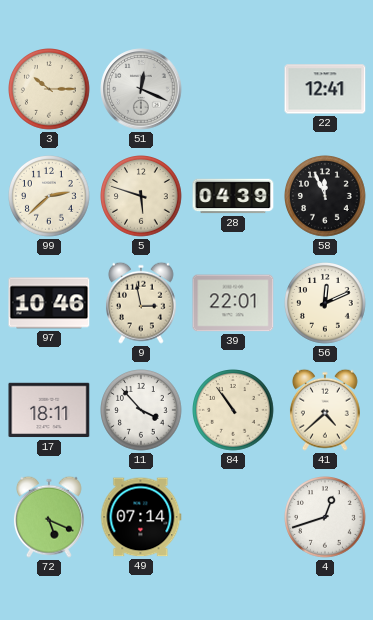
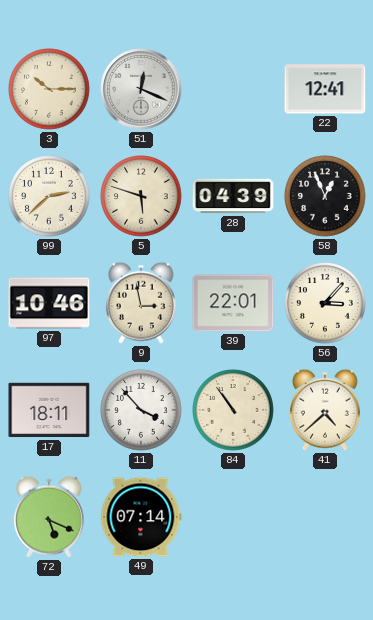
58: 11:56 -> 12:56
56: 12:11 -> 3:07
4: 12:42 -> none
